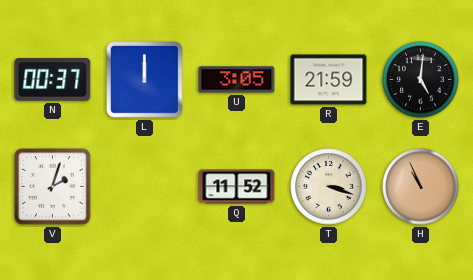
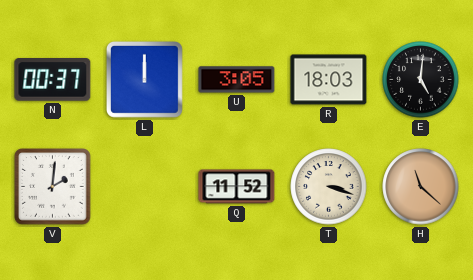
R: 21:59 -> 18:03
V: 2:03 -> 2:01
H: 10:56 -> 11:22
